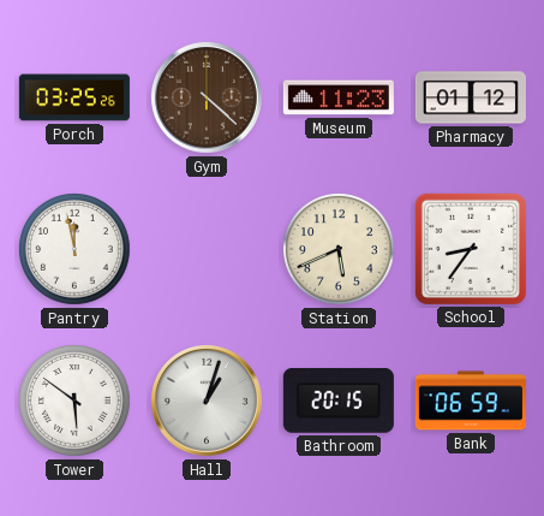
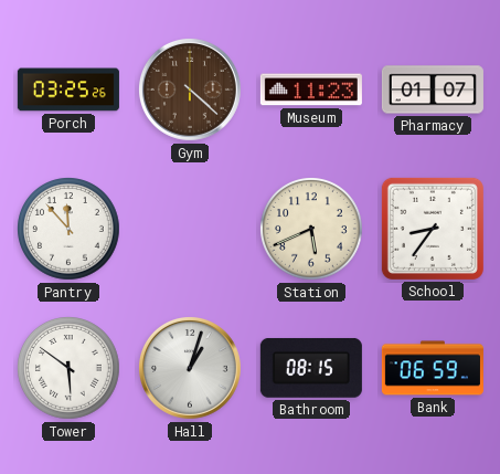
Pharmacy: 01:12 -> 01:07
Pantry: 11:58 -> 11:53
Bathroom: 20:15 -> 08:15
